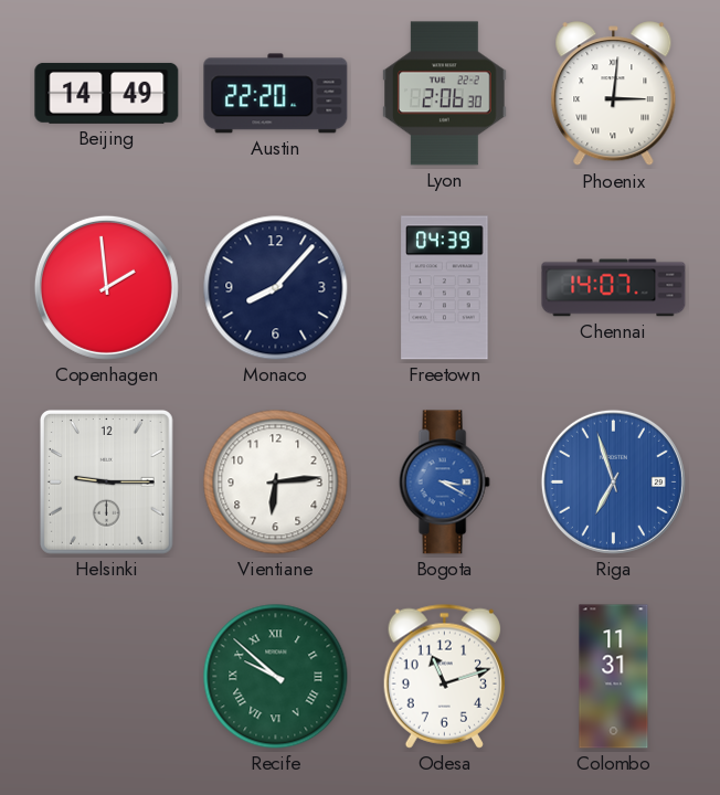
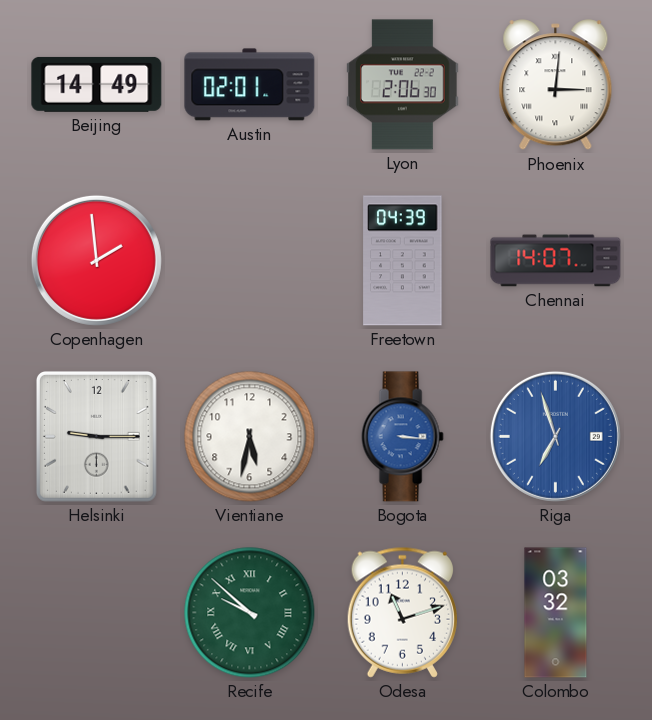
Austin: 22:20 -> 02:01
Monaco: 8:07 -> none
Vientiane: 6:14 -> 5:32
Bogota: 3:20 -> 3:16
Colombo: 11:31 -> 03:32
